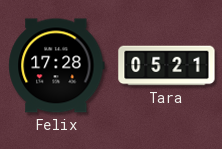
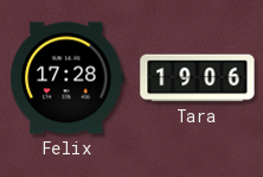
Tara: 05:21 -> 19:06
